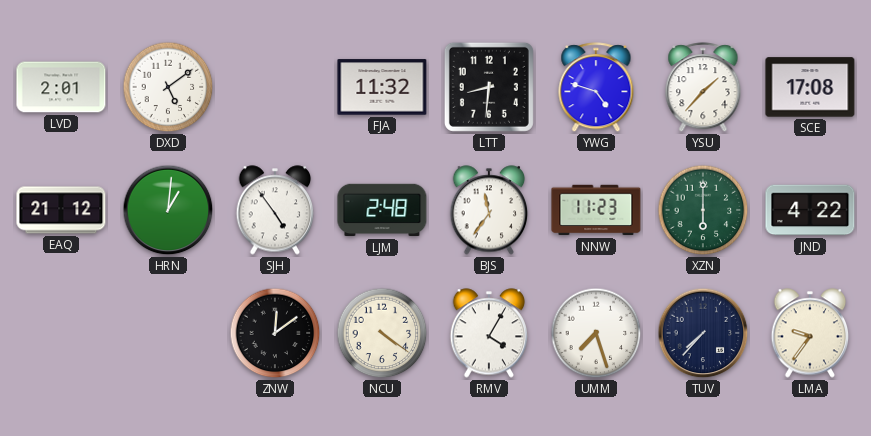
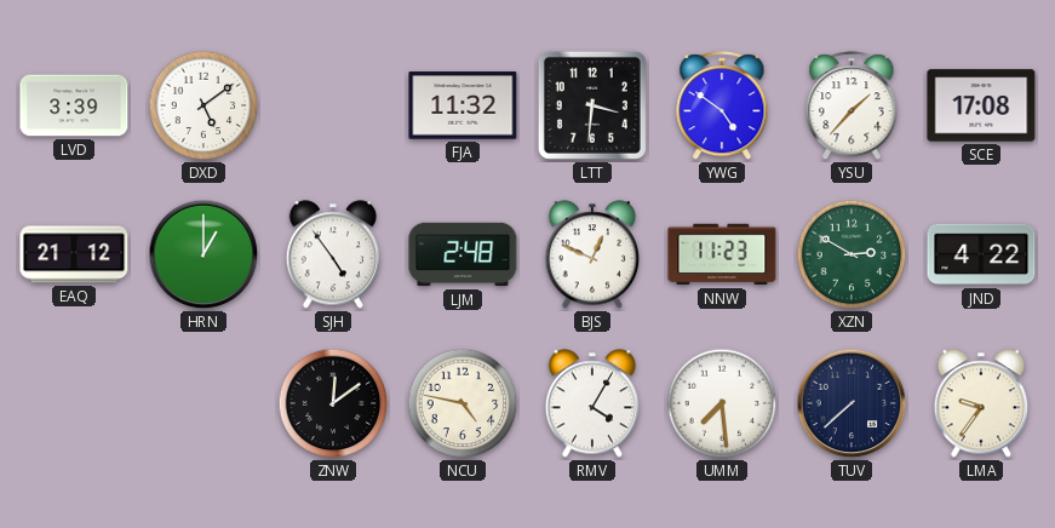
LVD: 2:01 -> 3:39
LTT: 8:31 -> 3:31
YWG: 4:48 -> 4:51
HRN: 1:01 -> 1:00
BJS: 11:36 -> 12:49
XZN: 6:00 -> 2:50
NCU: 4:21 -> 4:47
UMM: 7:27 -> 7:29
TUV: 7:37 -> 7:38
